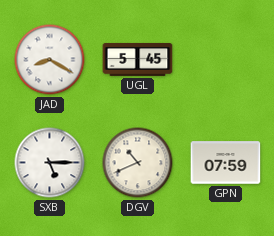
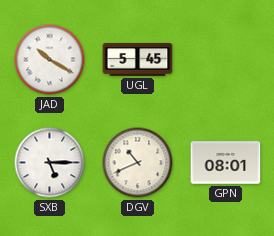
JAD: 8:20 -> 10:20
GPN: 07:59 -> 08:01
